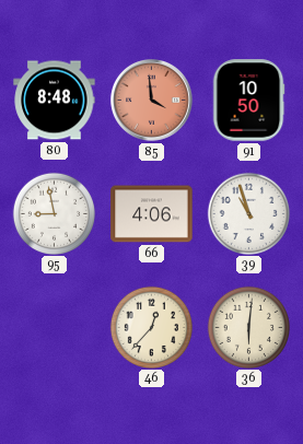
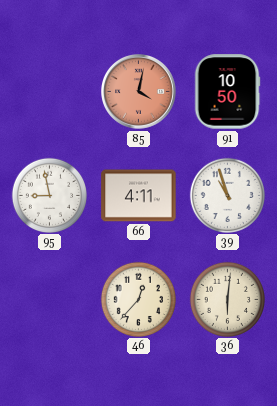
80: 8:48 -> none
85: 3:59 -> 4:02
66: 4:06 -> 4:11
